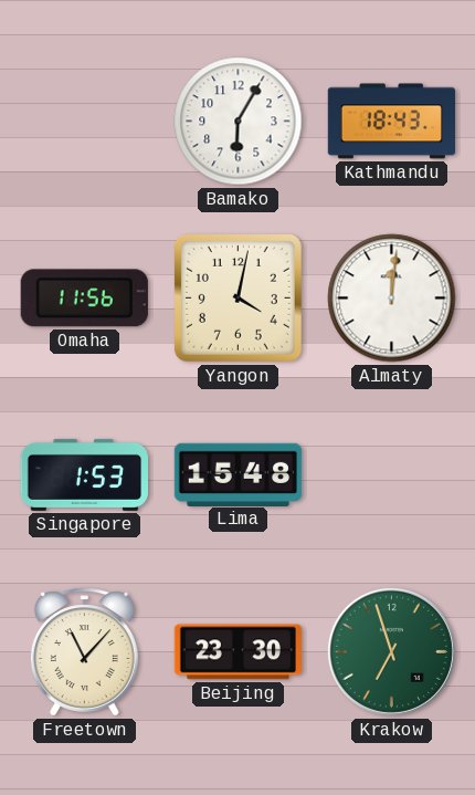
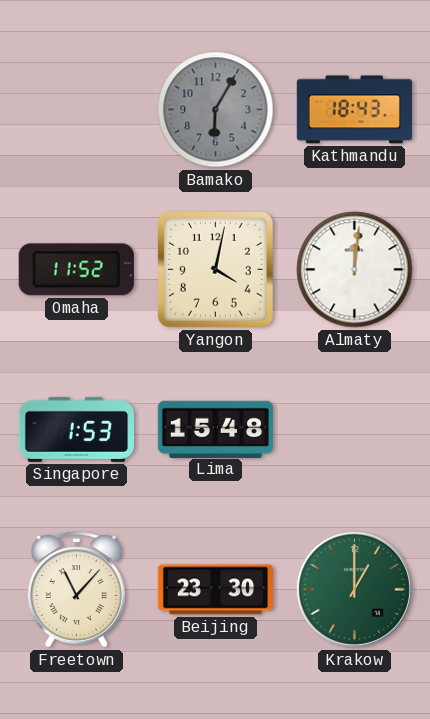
Bamako dial: white -> grey
Omaha: 11:56 -> 11:52
Krakow: 6:57 -> 1:00
